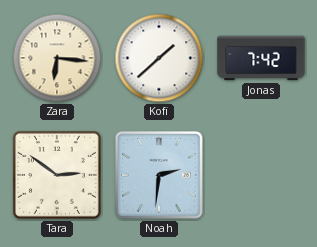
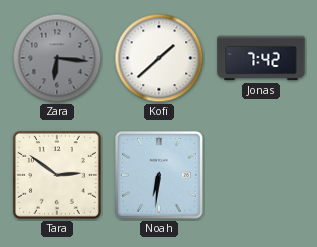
Zara dial: cream -> grey
Noah: 2:31 -> 6:31
